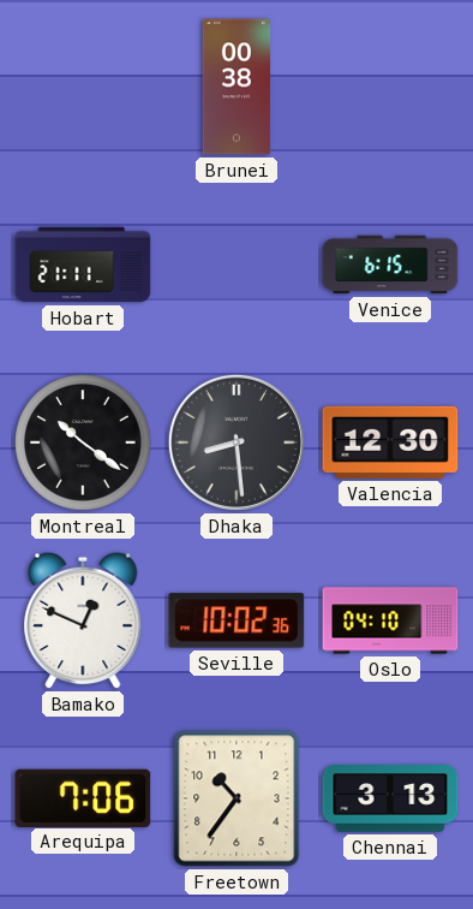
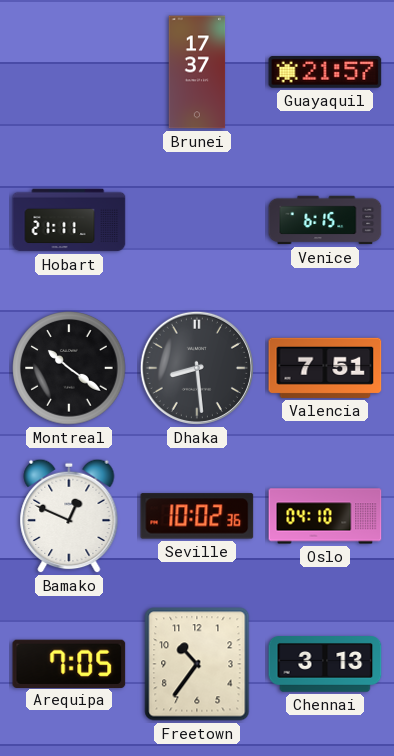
Brunei: 00:38 -> 17:37
Guayaquil: none -> 21:57
Valencia: 12:30 -> 7:51
Arequipa: 7:06 -> 7:05
